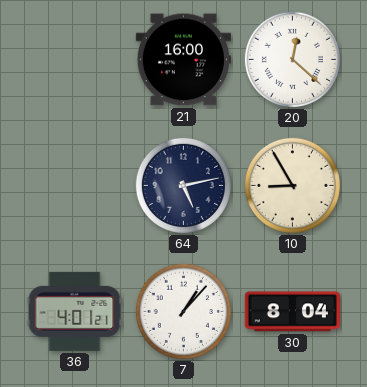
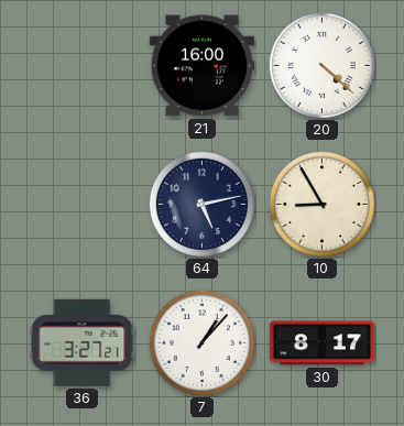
20: 12:22 -> 4:22
36: 4:01 -> 3:27
30: 8:04 -> 8:17
